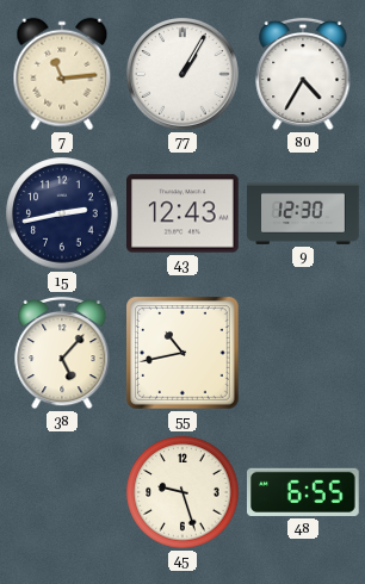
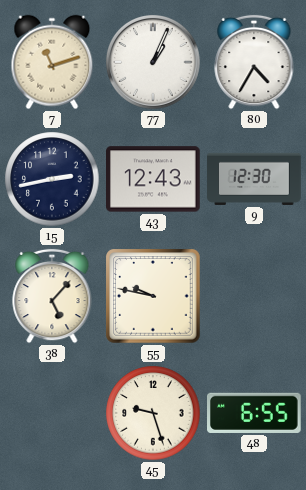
7: 11:14 -> 11:12
77: 1:05 -> 1:04
55: 10:43 -> 9:47
